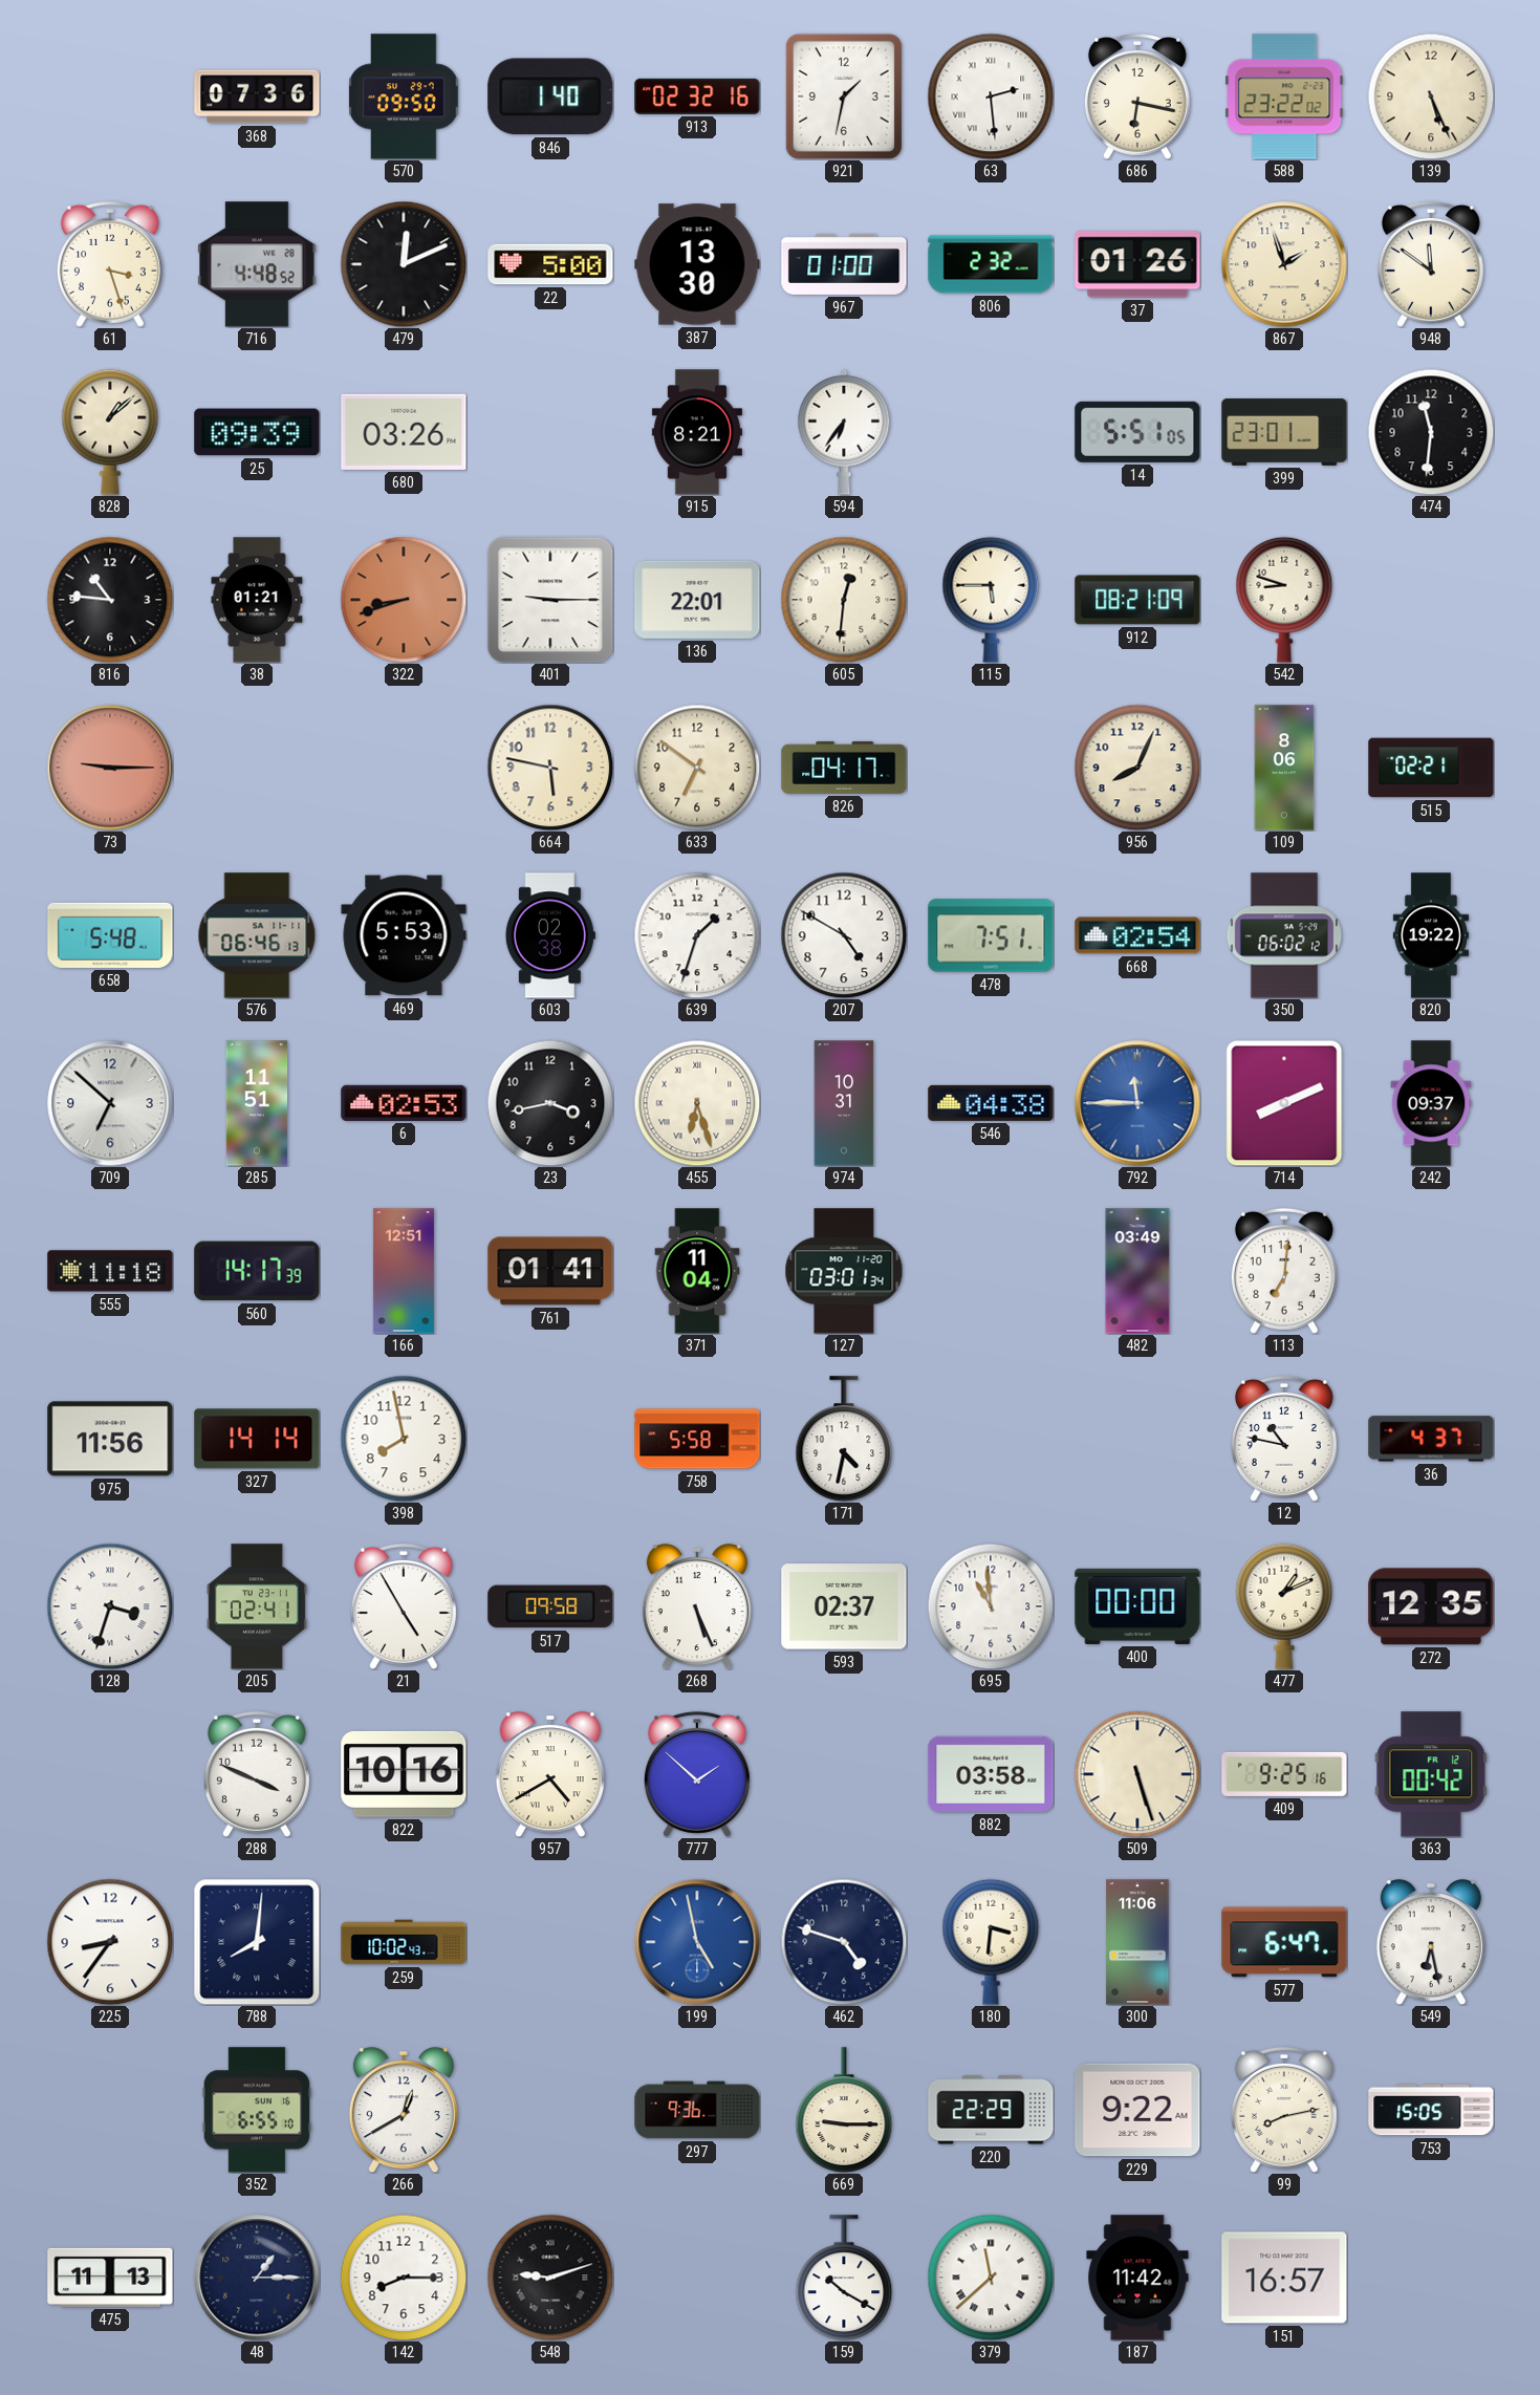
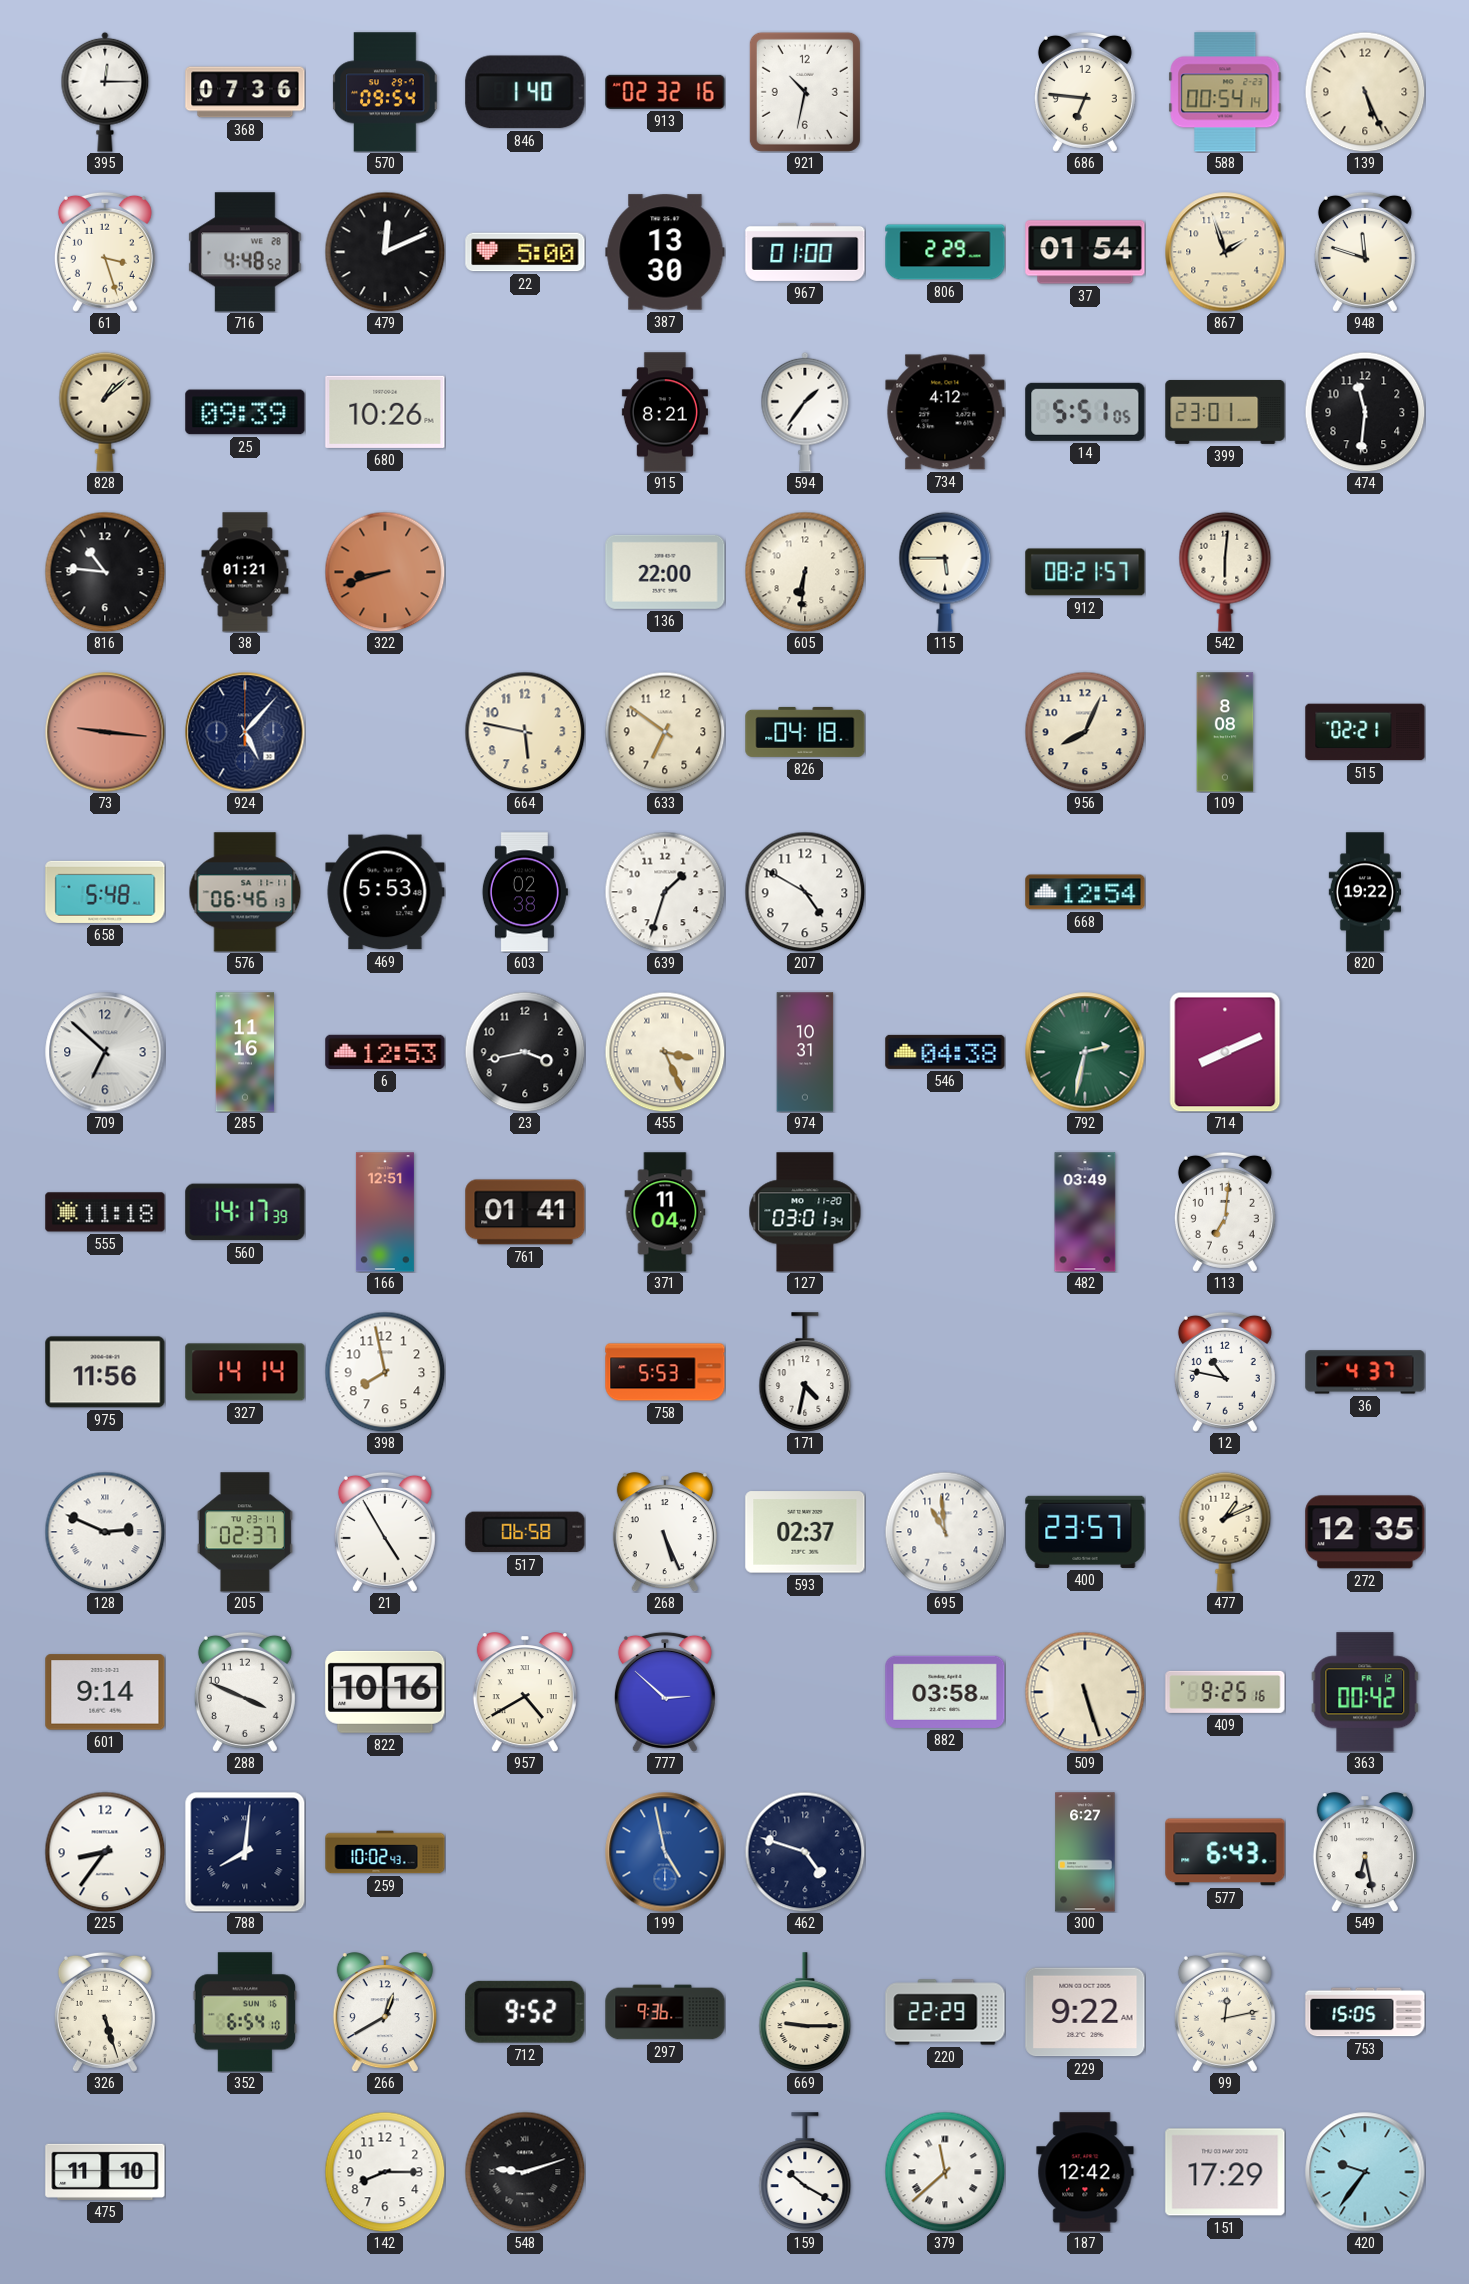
395: none -> 12:15
570: 09:50 -> 09:54
921: 1:32 -> 10:32
63: 2:29 -> none
686: 6:17 -> 6:46
588: 23:22 -> 00:54
806: 2:32 -> 2:29
37: 01:26 -> 01:54
948: 11:51 -> 11:48
680: 03:26 -> 10:26
594: 6:36 -> 1:36
734: none -> 4:12
401: 9:15 -> none
136: 22:01 -> 22:00
605: 12:31 -> 6:31
912: 08:21:09 -> 08:21:57
542: 8:48 -> 6:01
73: 9:15 -> 9:16
924: none -> 5:07
826: 04:17 -> 04:18
109: 8:06 -> 8:08
478: 7:51 -> none
668: 02:54 -> 12:54
350: 06:02 -> none
285: 11:51 -> 11:16
6: 02:53 -> 12:53
455: 6:27 -> 3:26
792: 11:45 -> 2:32
792 dial: blue -> green
242: 09:37 -> none
758: 5:58 -> 5:53
128: 3:33 -> 2:49
205: 02:41 -> 02:37
517: 09:58 -> 06:58
400: 00:00 -> 23:57
601: none -> 9:14
777: 1:52 -> 2:52
180: 3:31 -> none
300: 11:06 -> 6:27
577: 6:47 -> 6:43
326: none -> 5:27
352: 6:55 -> 6:54
712: none -> 9:52
99: 8:13 -> 12:13
475: 11:13 -> 11:10
48: 1:15 -> none
187: 11:42 -> 12:42
151: 16:57 -> 17:29
420: none -> 9:36
